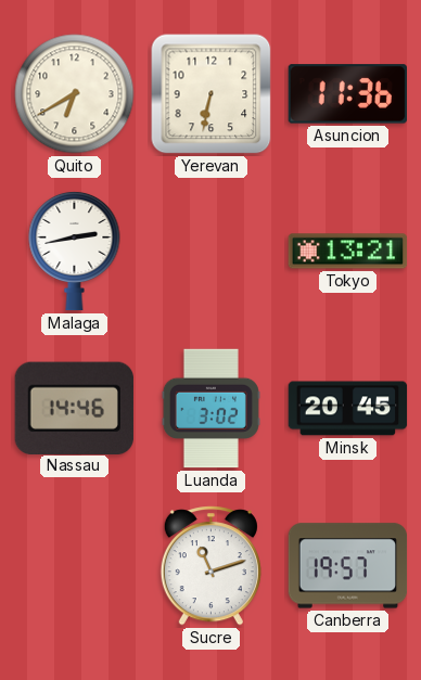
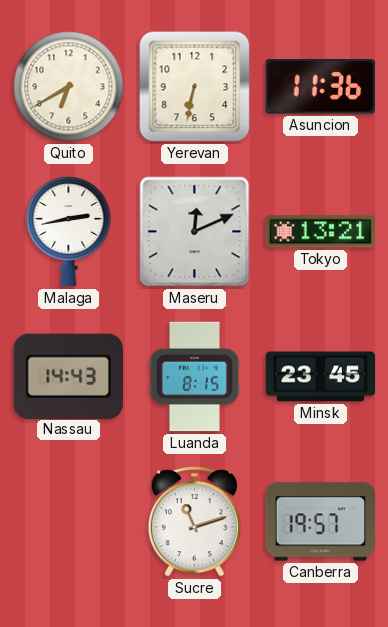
Maseru: none -> 12:11
Nassau: 14:46 -> 14:43
Luanda: 3:02 -> 8:15
Minsk: 20:45 -> 23:45
